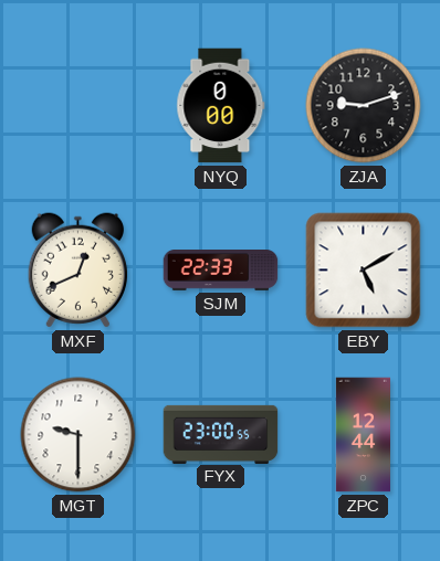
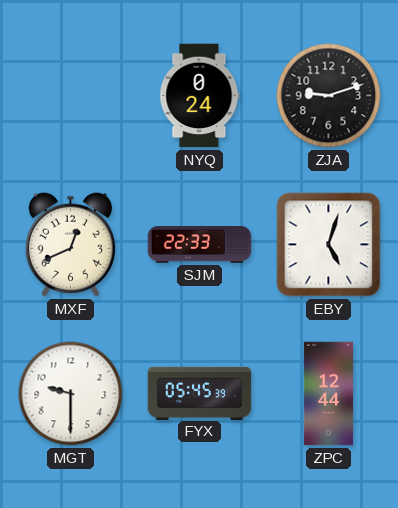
NYQ: 0:00 -> 0:24
EBY: 5:10 -> 5:03
FYX: 23:00 -> 05:45
